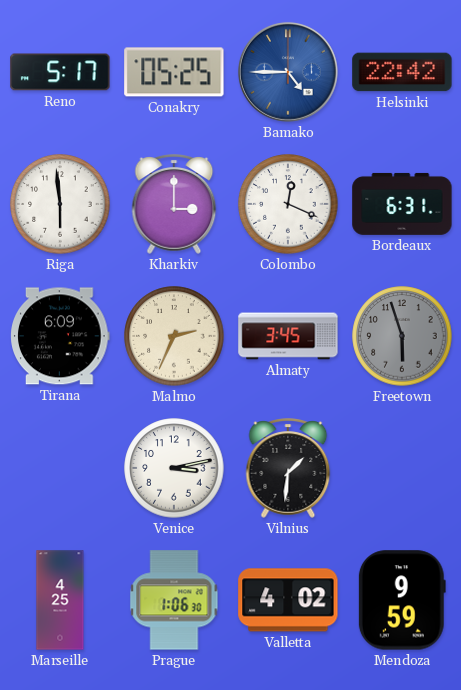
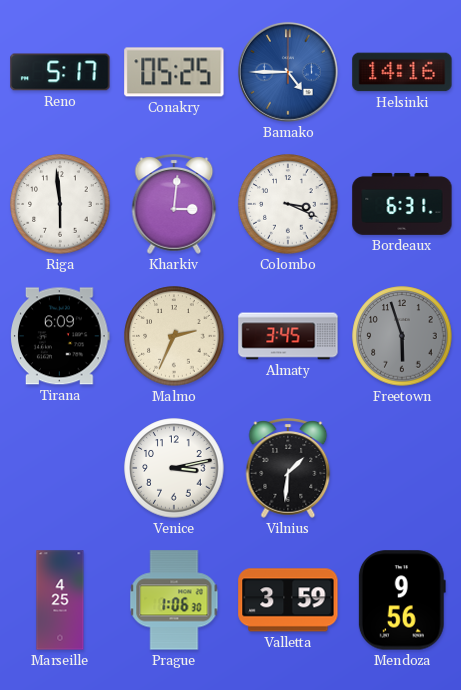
Helsinki: 22:42 -> 14:16
Kharkiv: 3:00 -> 3:01
Colombo: 12:19 -> 3:19
Valletta: 4:02 -> 3:59
Mendoza: 9:59 -> 9:56
